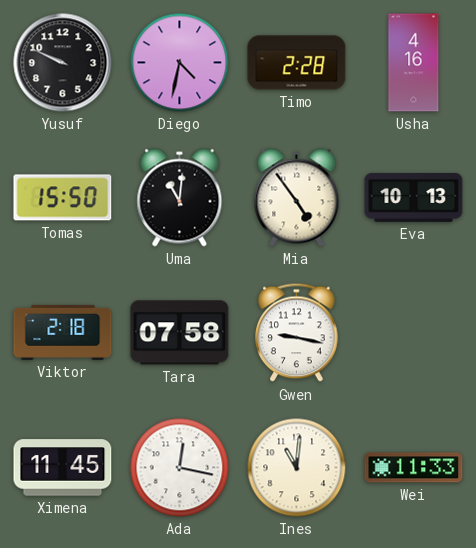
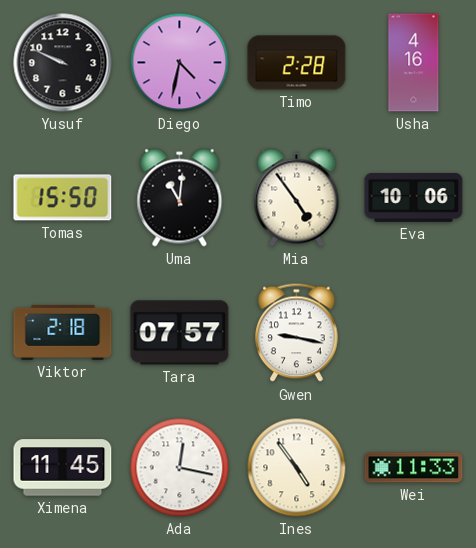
Eva: 10:13 -> 10:06
Tara: 07:58 -> 07:57
Ines: 11:01 -> 4:54
